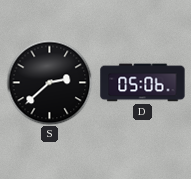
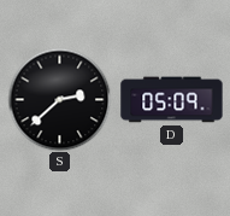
D: 05:06 -> 05:09
